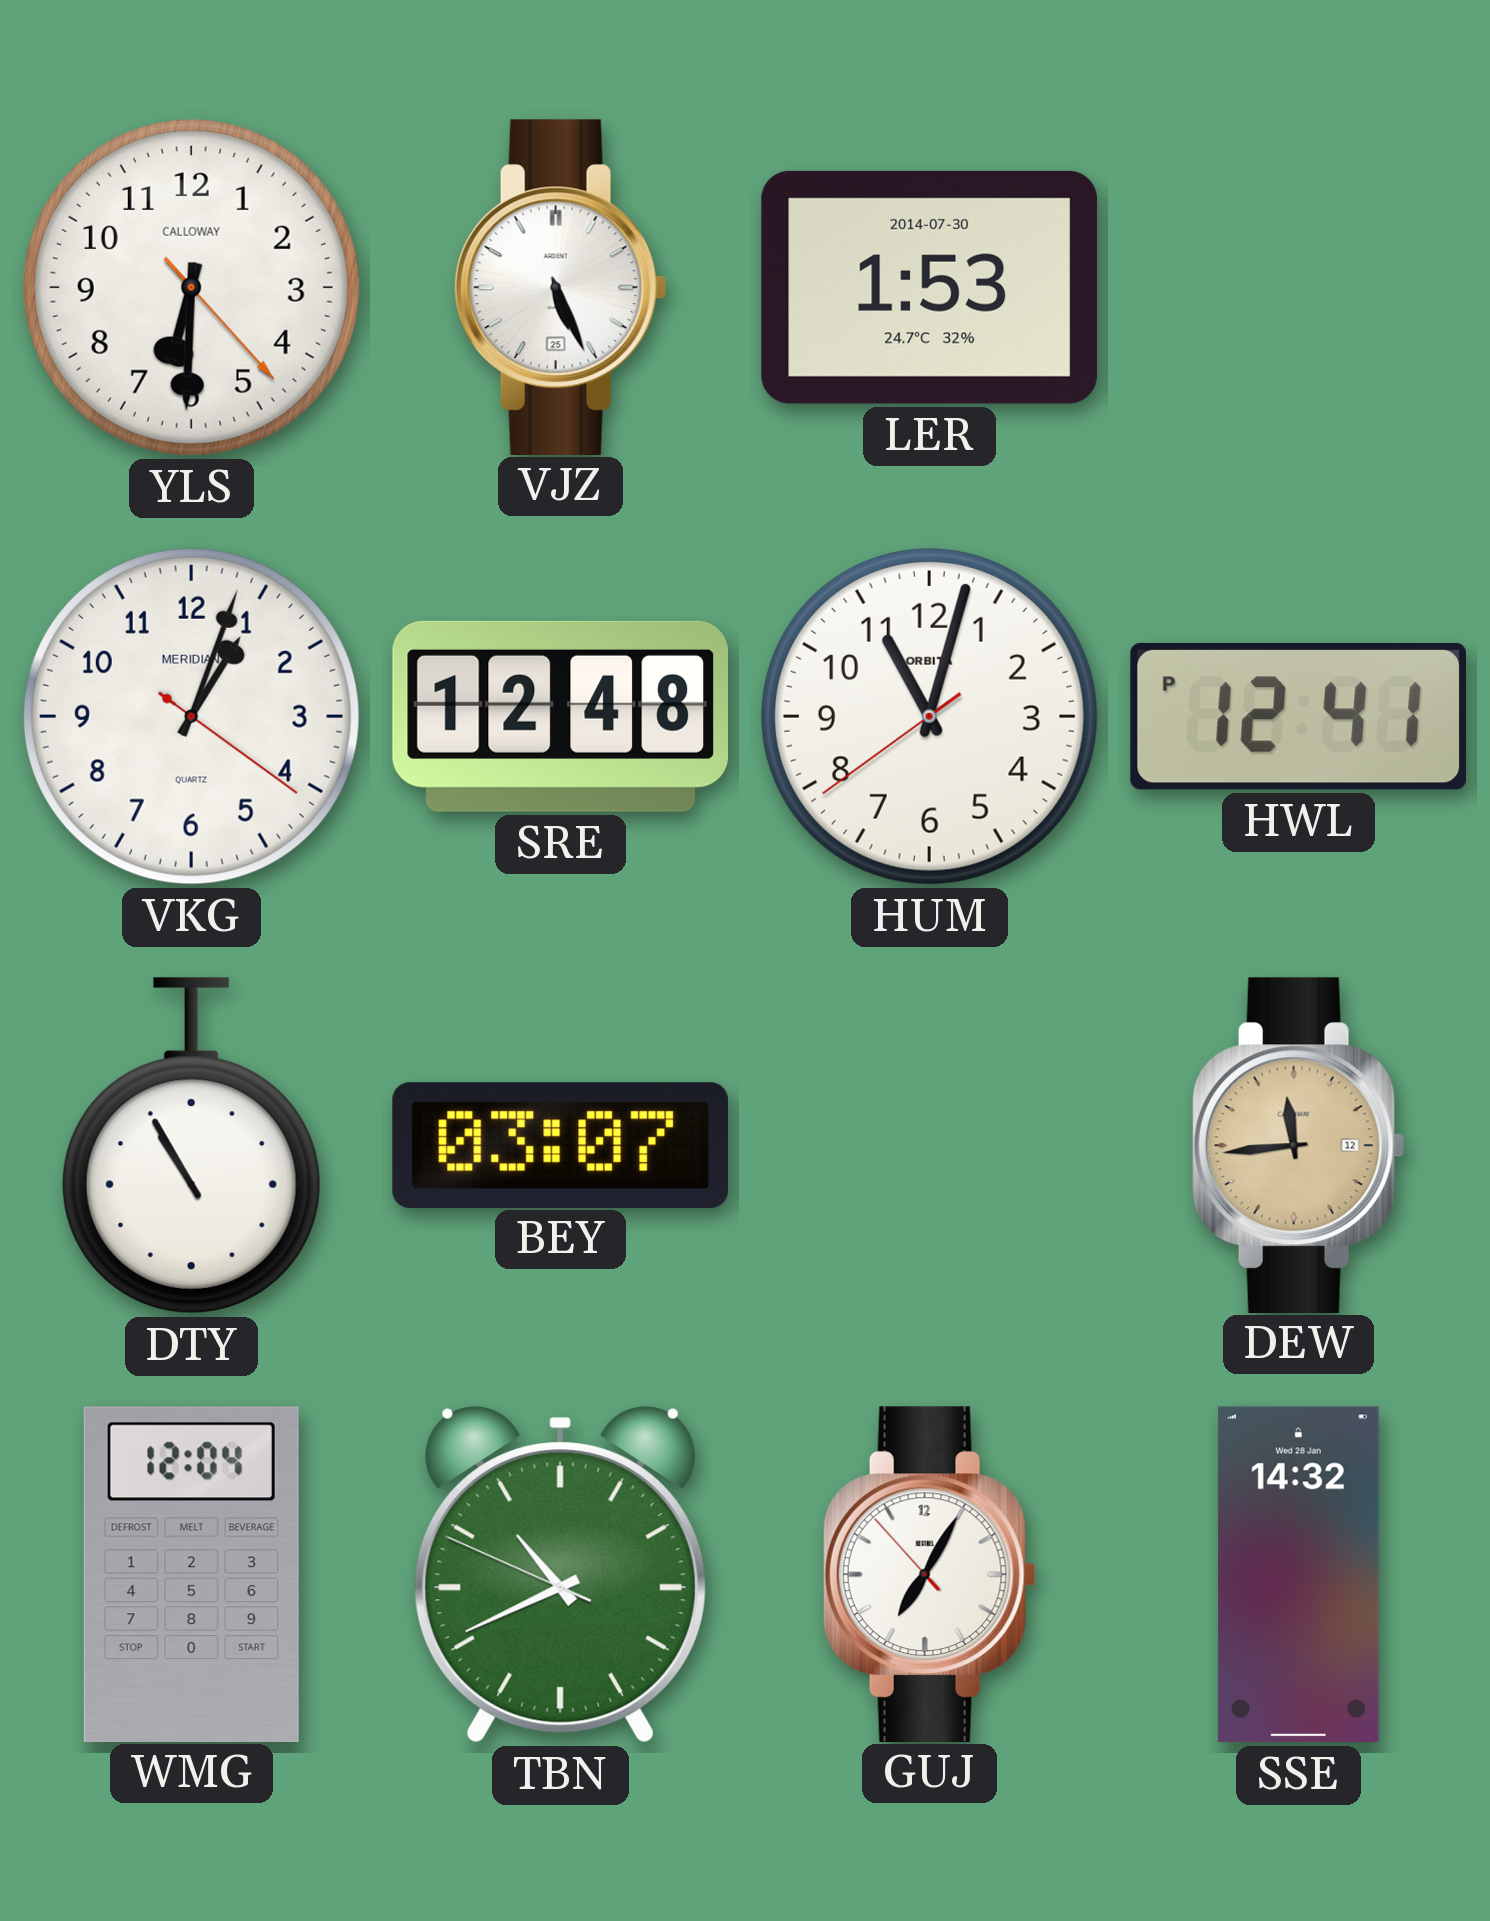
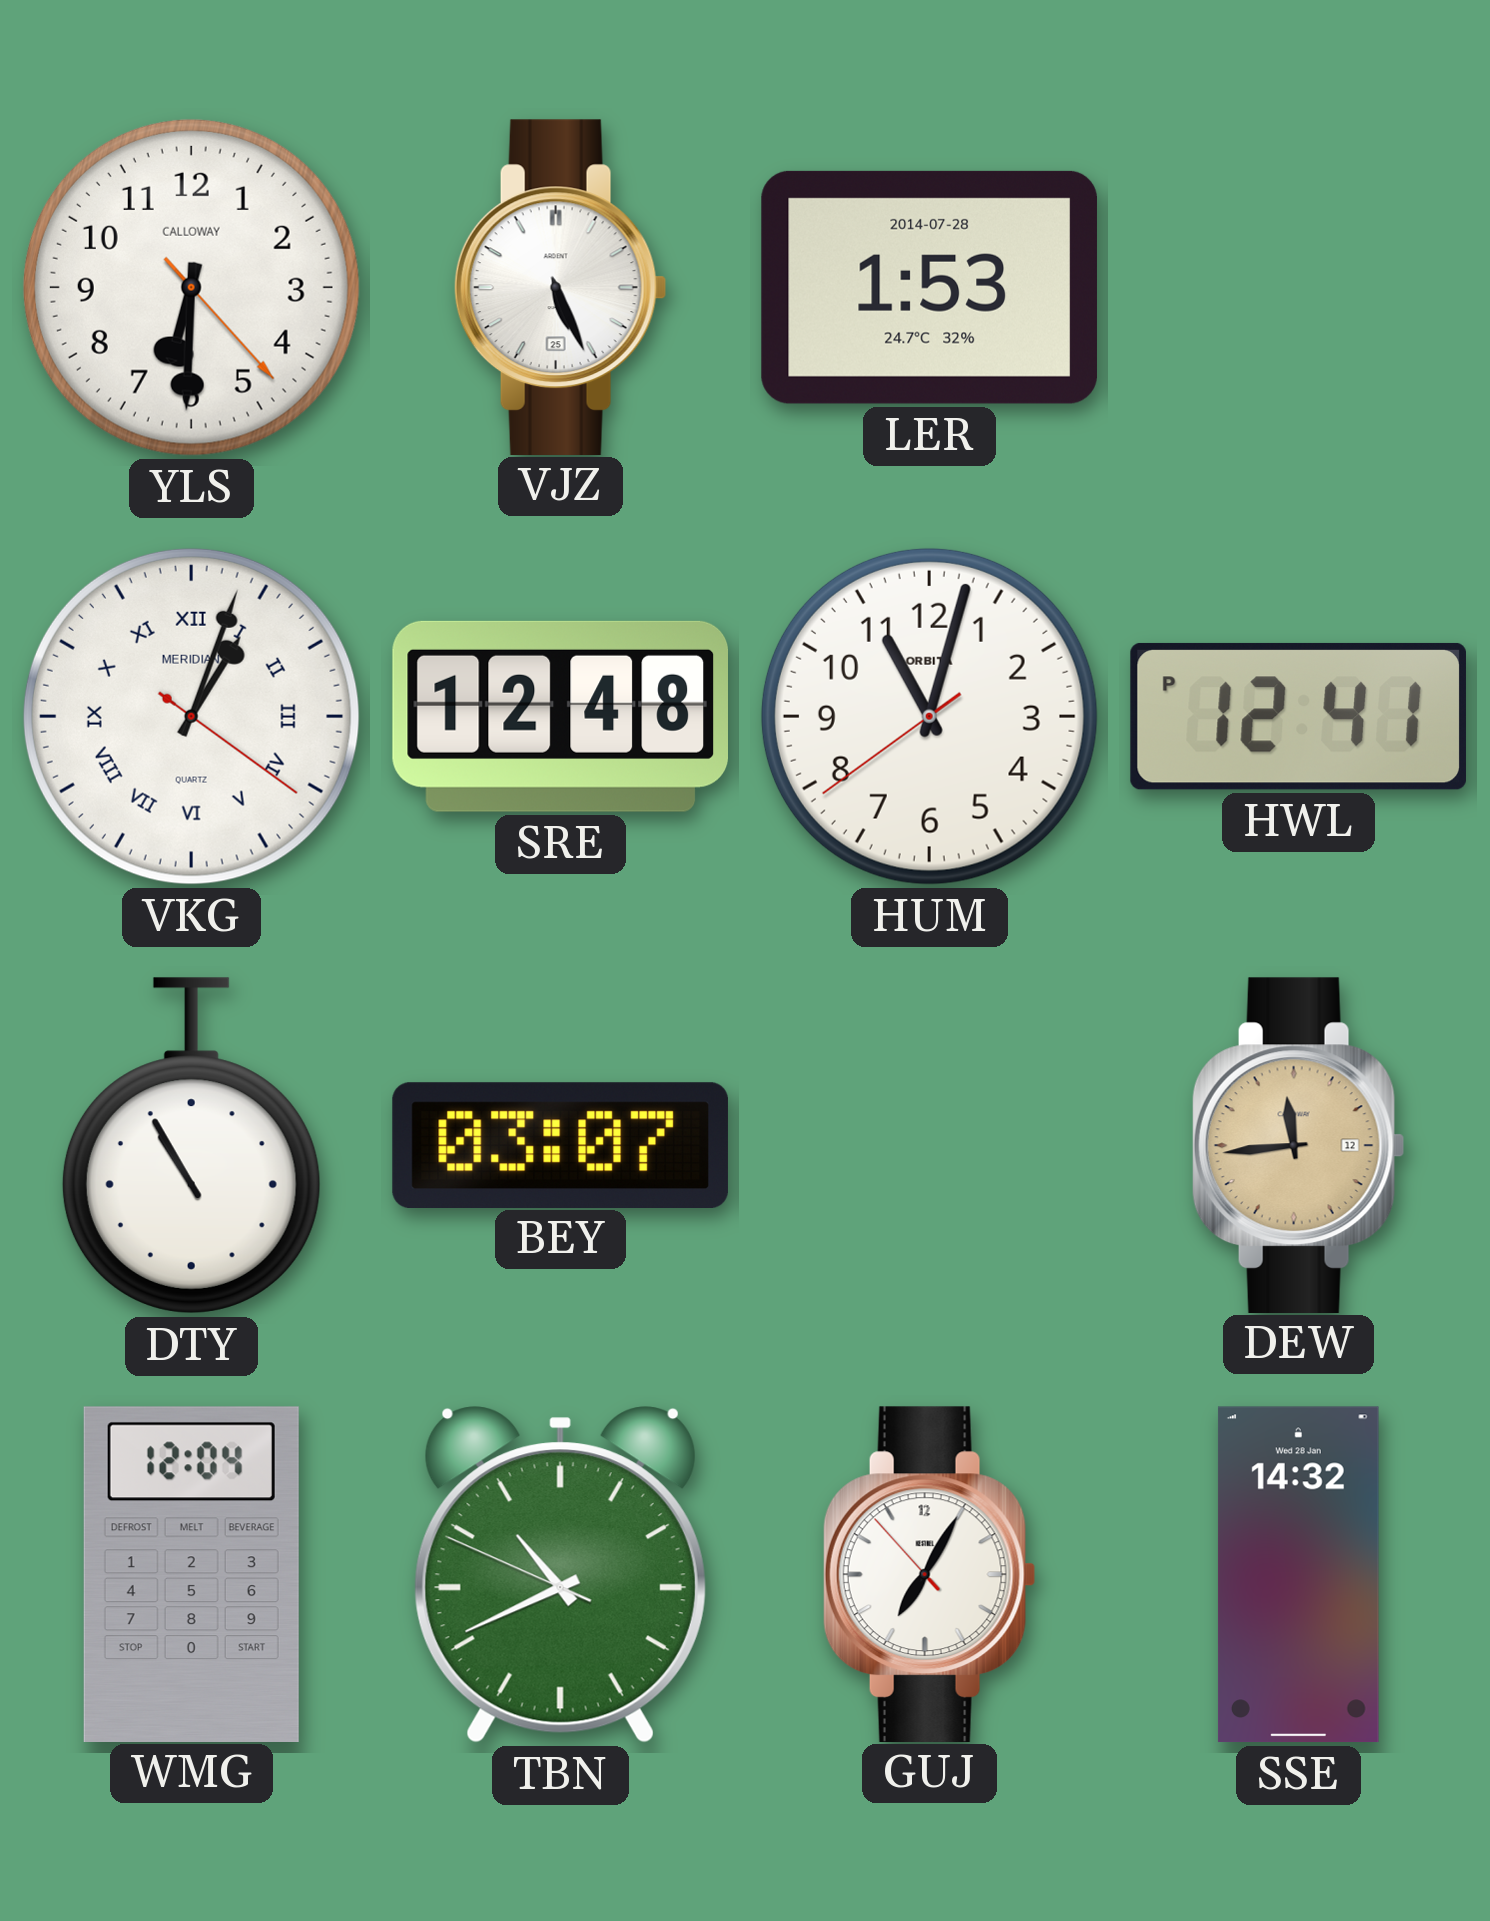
LER date: 2014-07-30 -> 2014-07-28
VKG numerals: Arabic -> Roman
